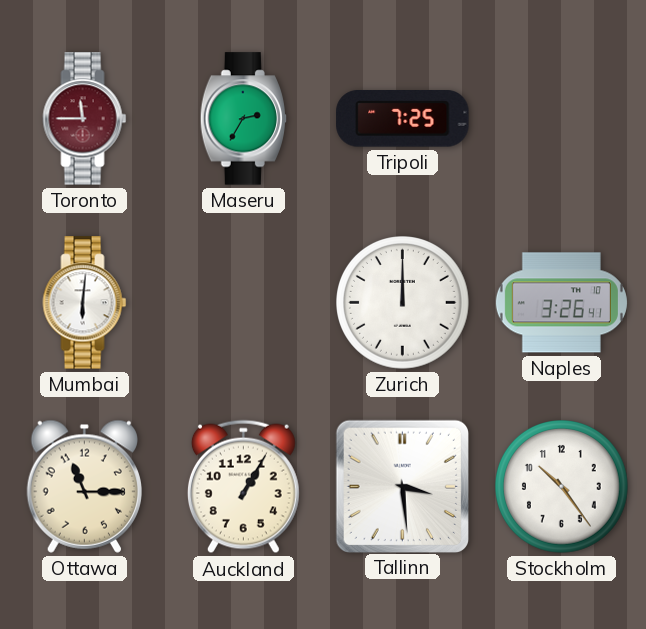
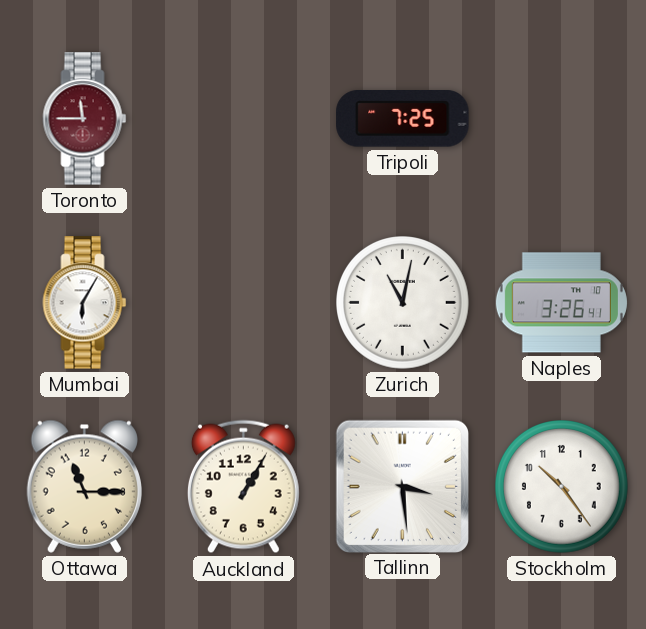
Maseru: 2:35 -> none
Mumbai: 6:01 -> 6:05
Zurich: 12:00 -> 11:02
